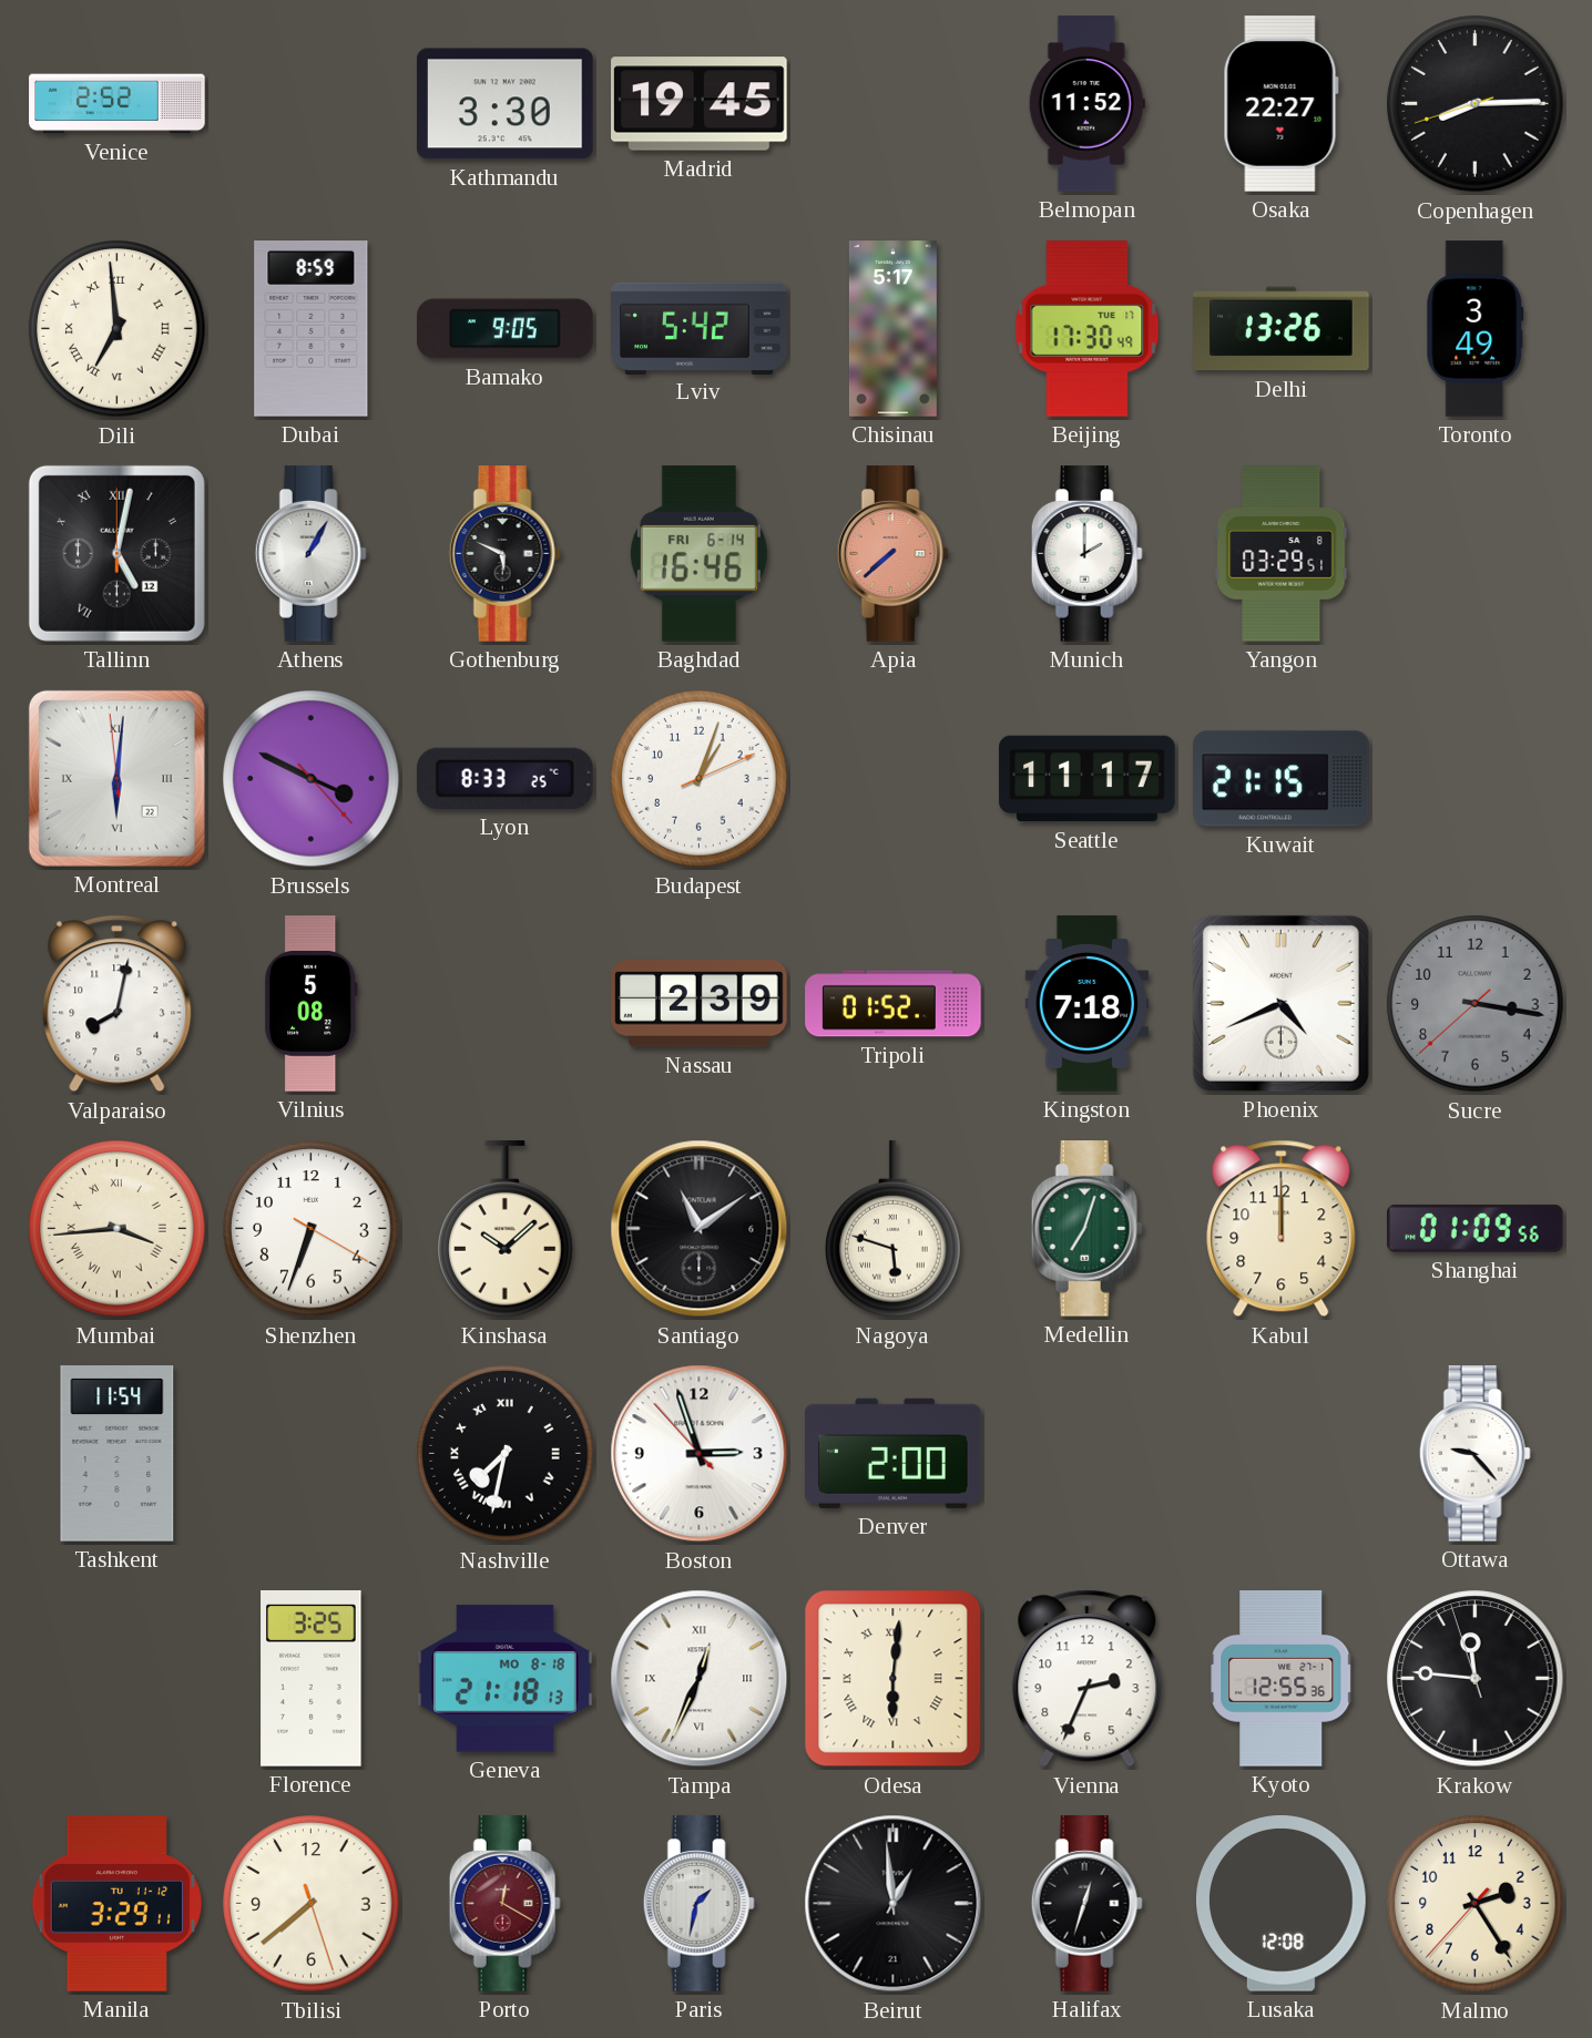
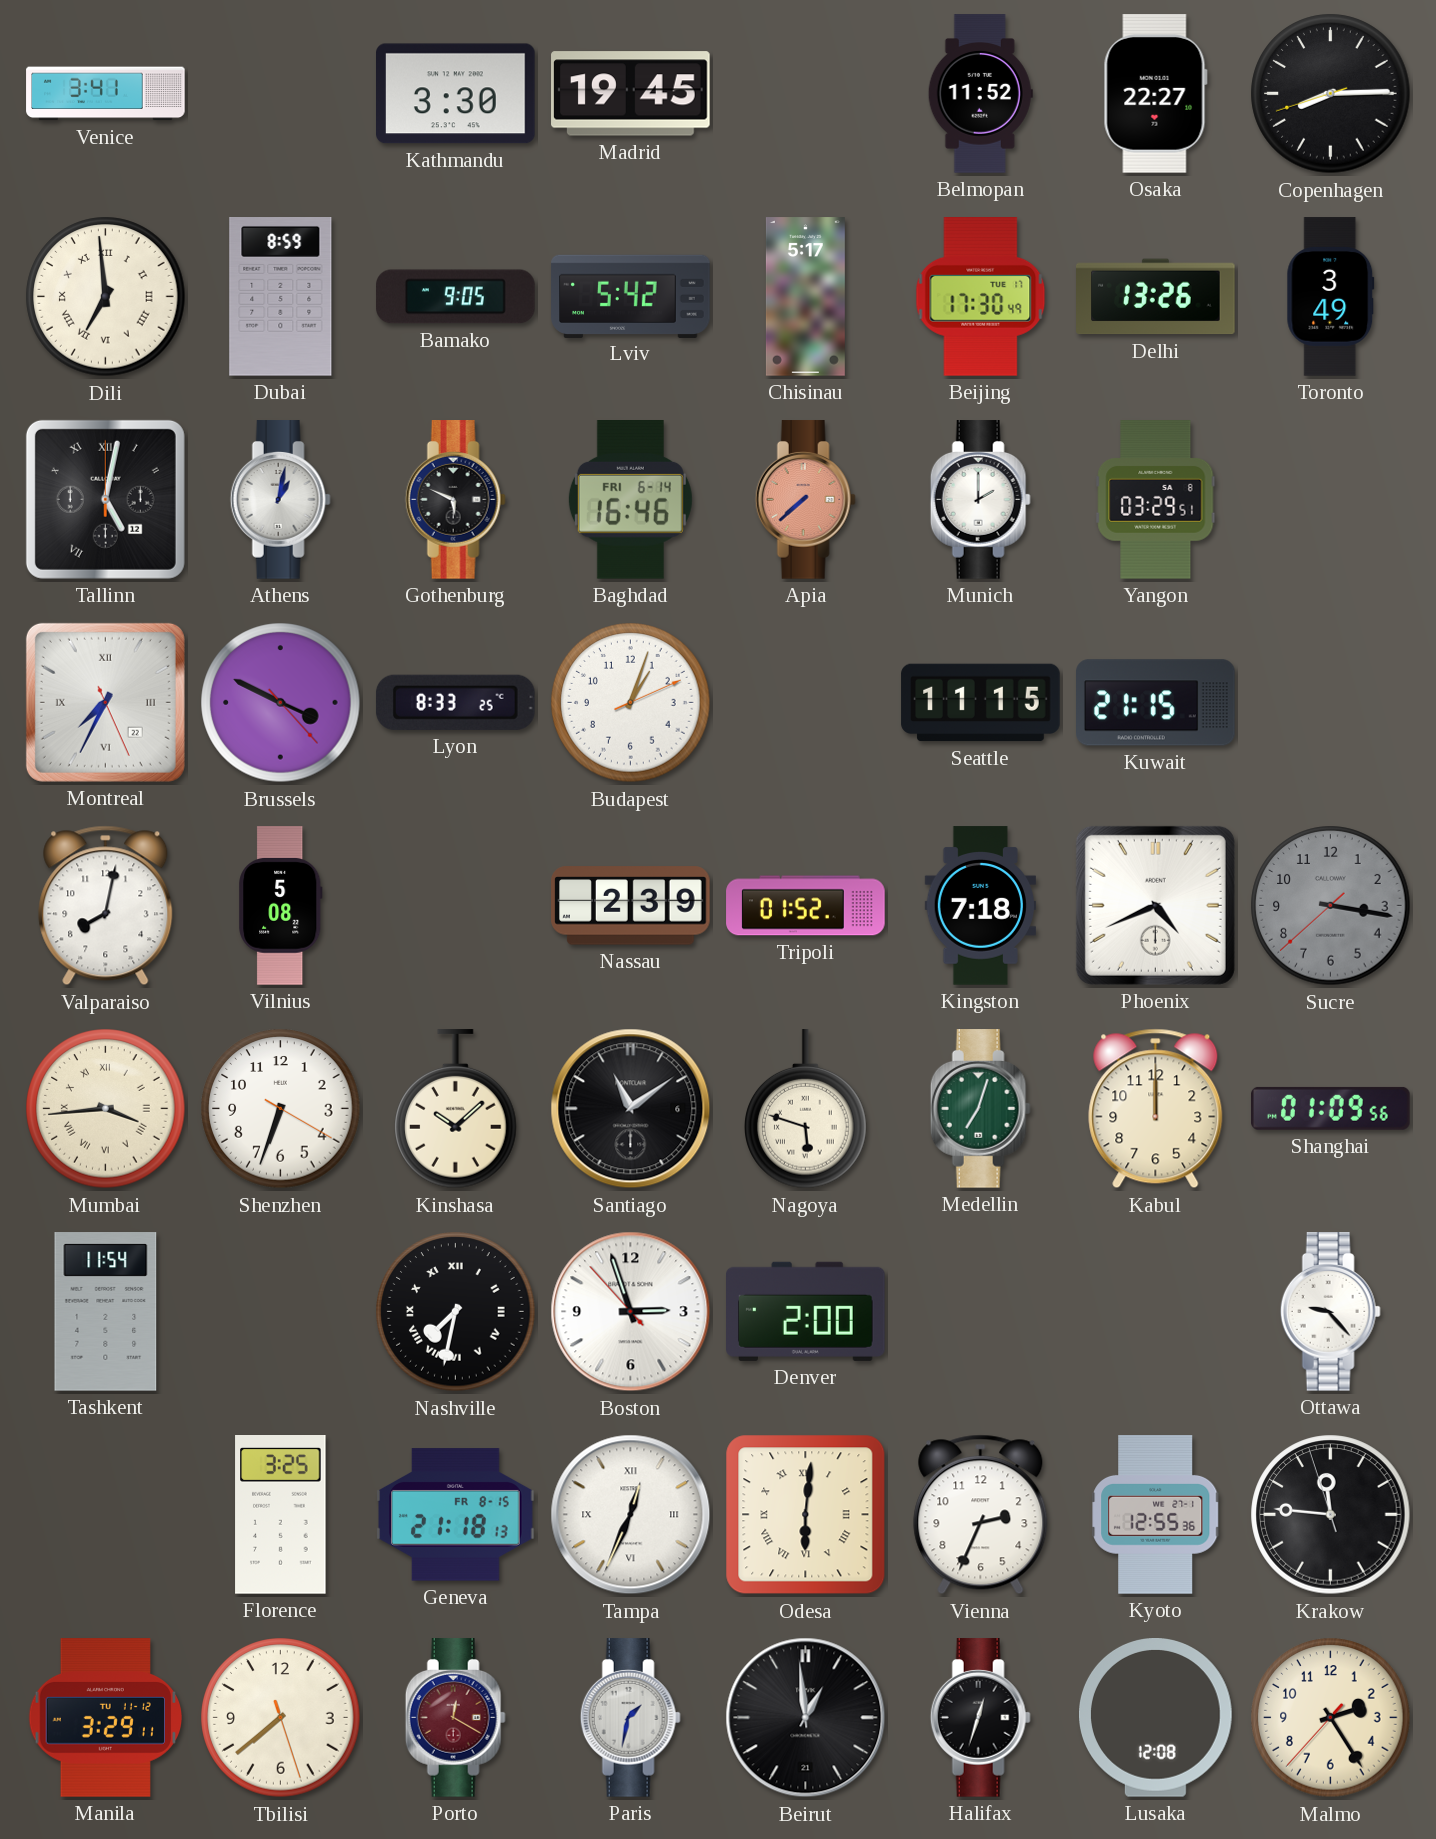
Venice: 2:52 -> 3:41
Athens: 1:05 -> 1:02
Montreal: 6:00 -> 7:34
Seattle: 11:17 -> 11:15
Geneva date: MO 8-18 -> FR 8-15
